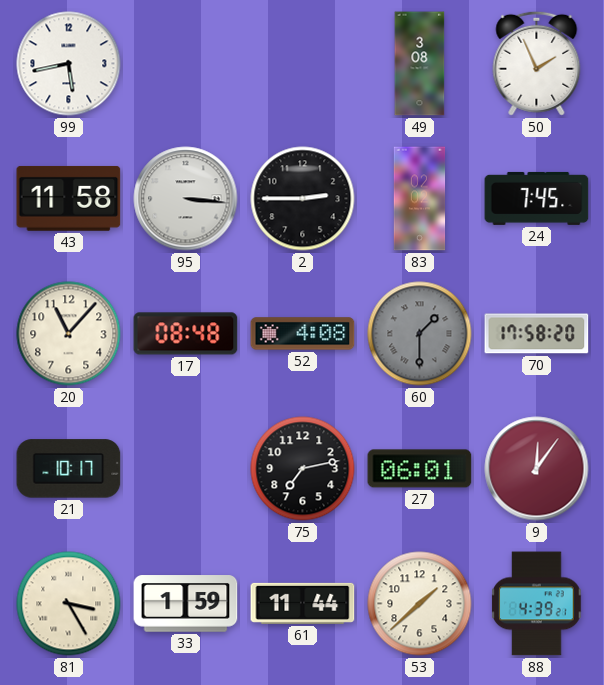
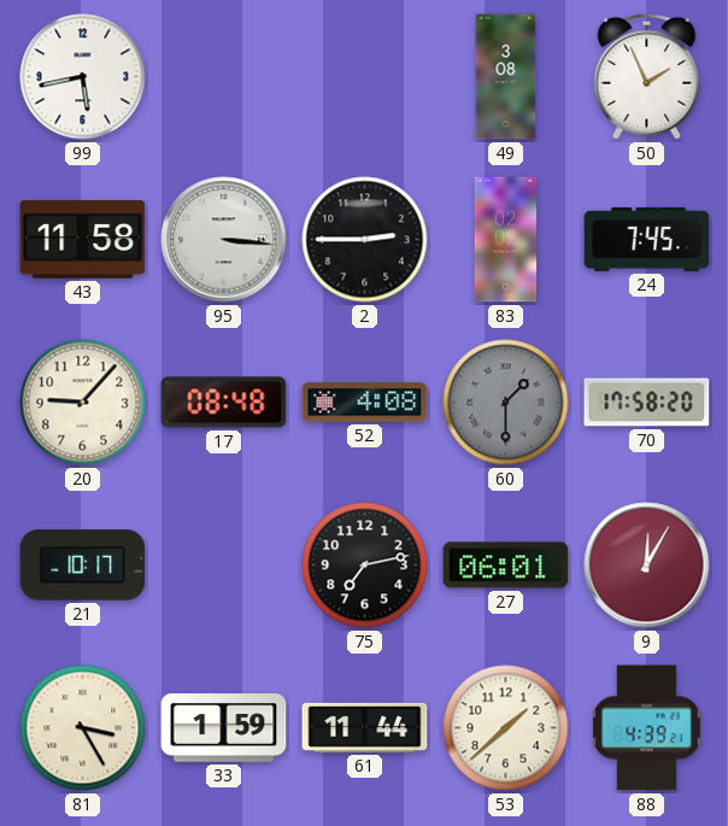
20: 11:07 -> 9:07
9: 12:06 -> 12:05
